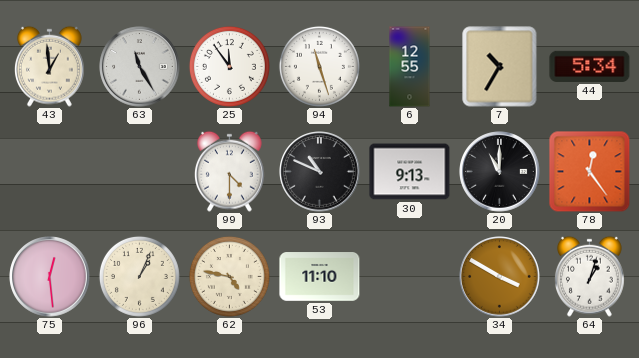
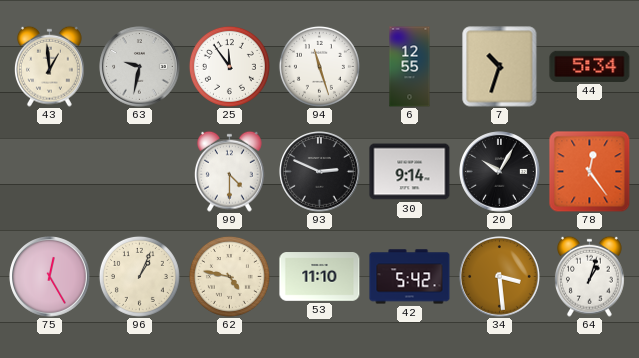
63: 11:25 -> 9:32
7: 10:35 -> 10:33
93: 10:49 -> 2:49
30: 9:13 -> 9:14
20: 11:00 -> 10:05
75: 12:29 -> 12:25
42: none -> 5:42
34: 3:50 -> 3:29
